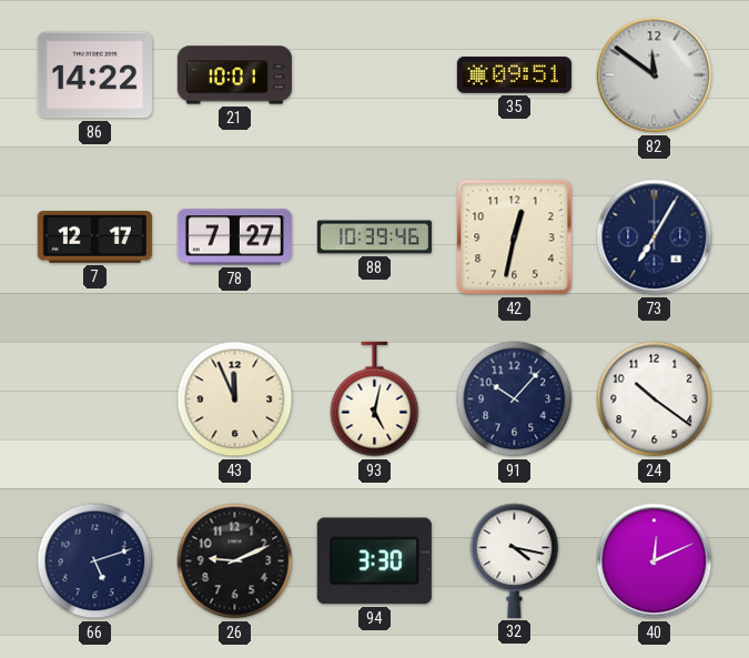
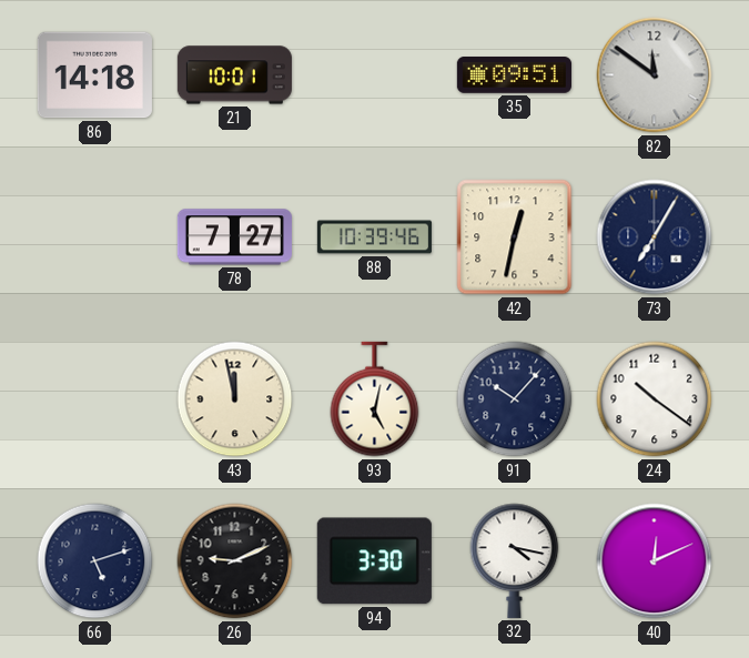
86: 14:22 -> 14:18
7: 12:17 -> none
43: 11:56 -> 11:58
